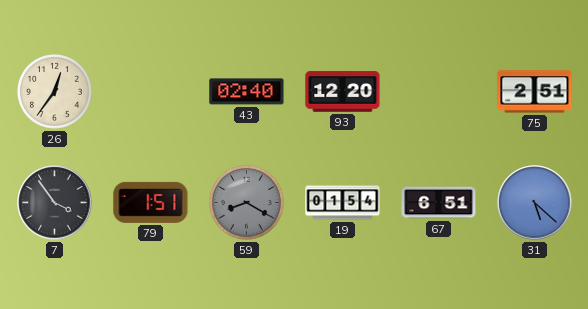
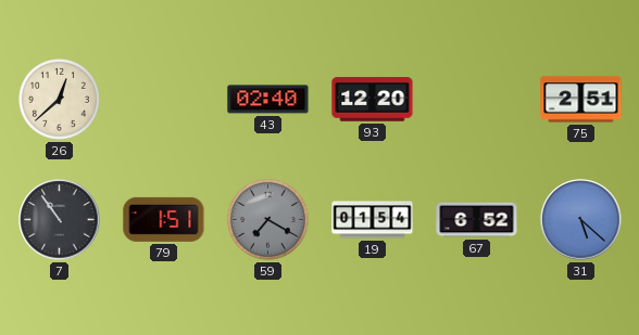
26: 12:36 -> 12:38
7: 3:54 -> 10:54
59: 8:20 -> 7:20
67: 6:51 -> 6:52
